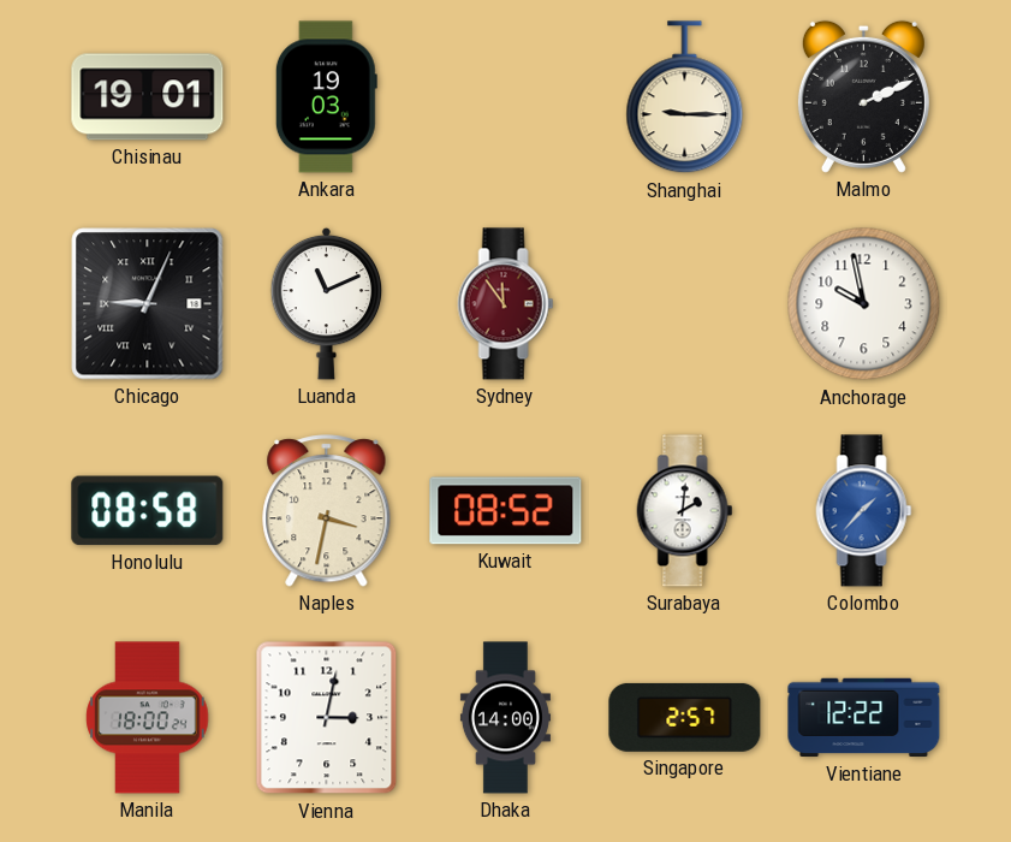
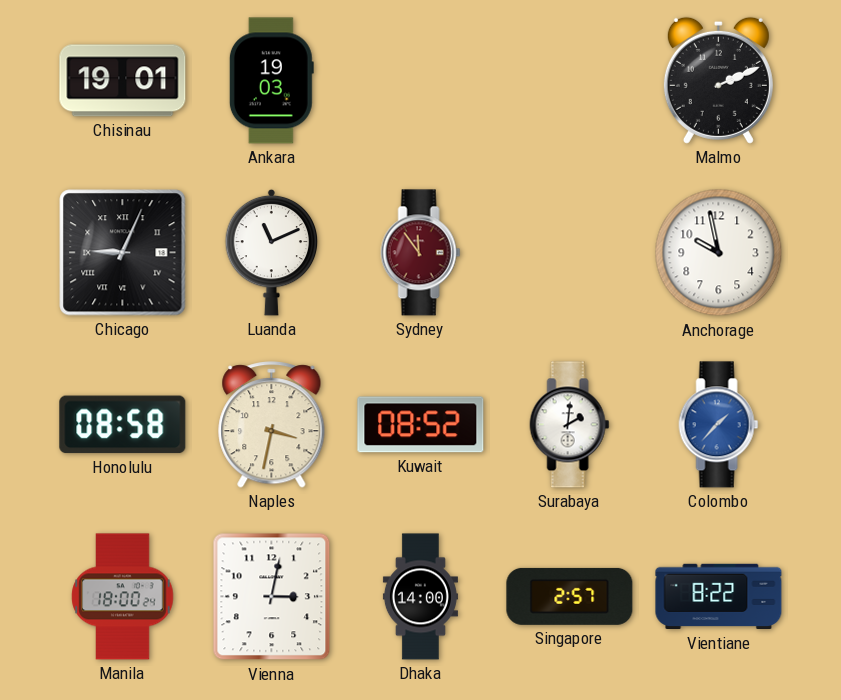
Shanghai: 9:15 -> none
Vientiane: 12:22 -> 8:22
